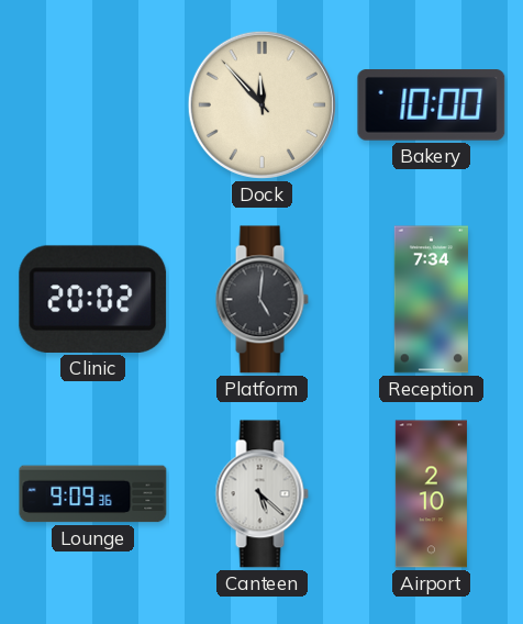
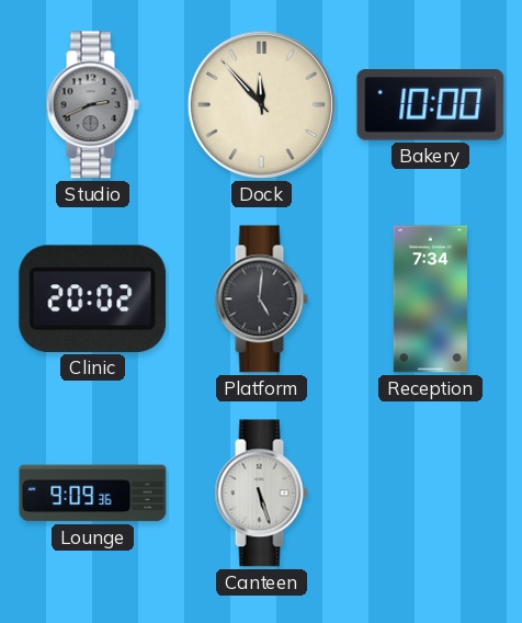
Studio: none -> 2:41
Canteen: 5:22 -> 5:27
Airport: 2:10 -> none
